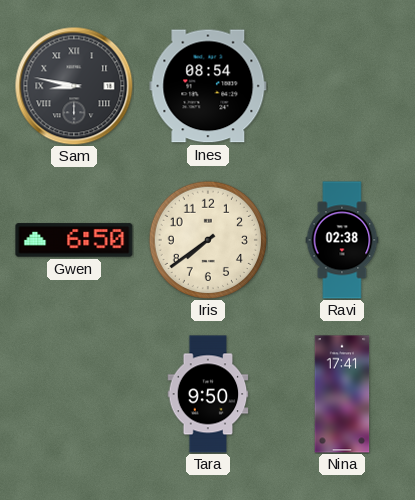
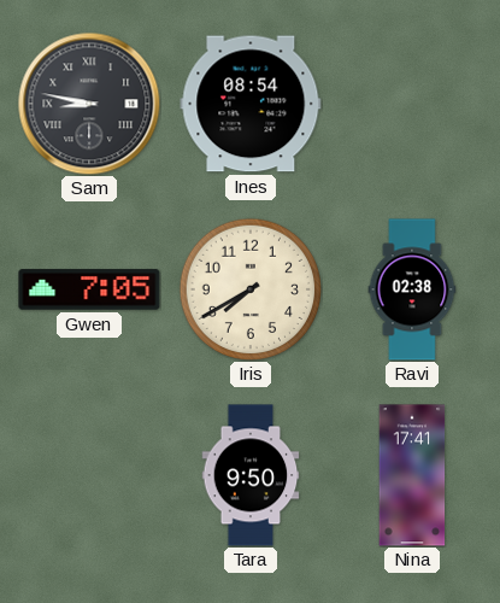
Gwen: 6:50 -> 7:05
Iris: 7:39 -> 7:40
